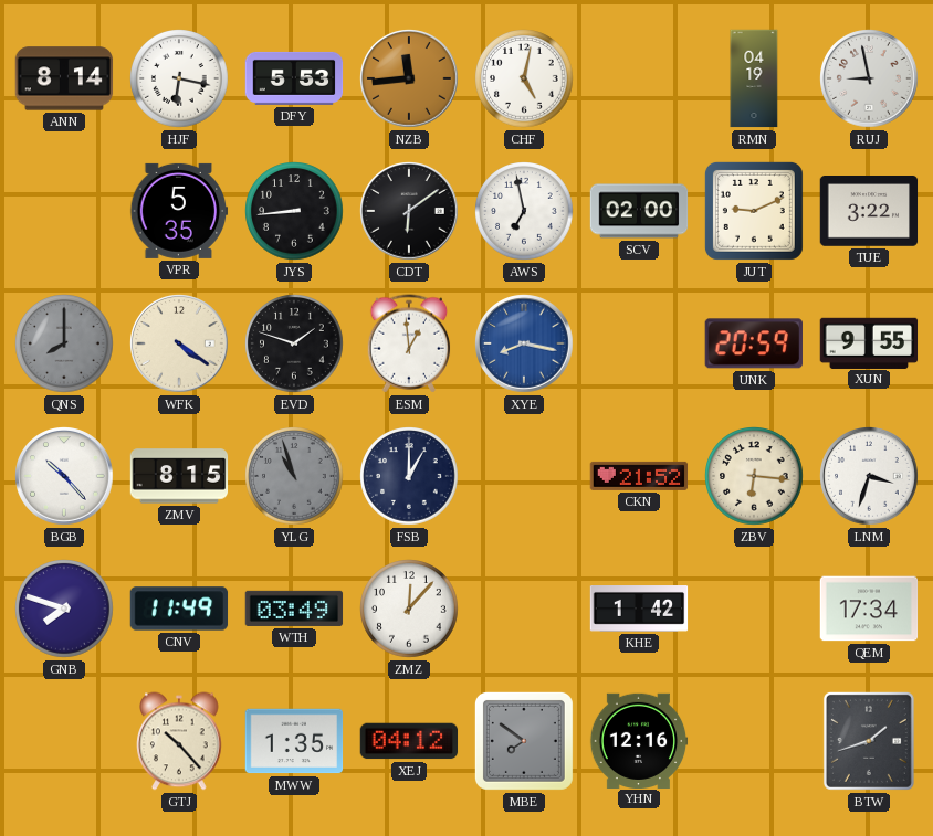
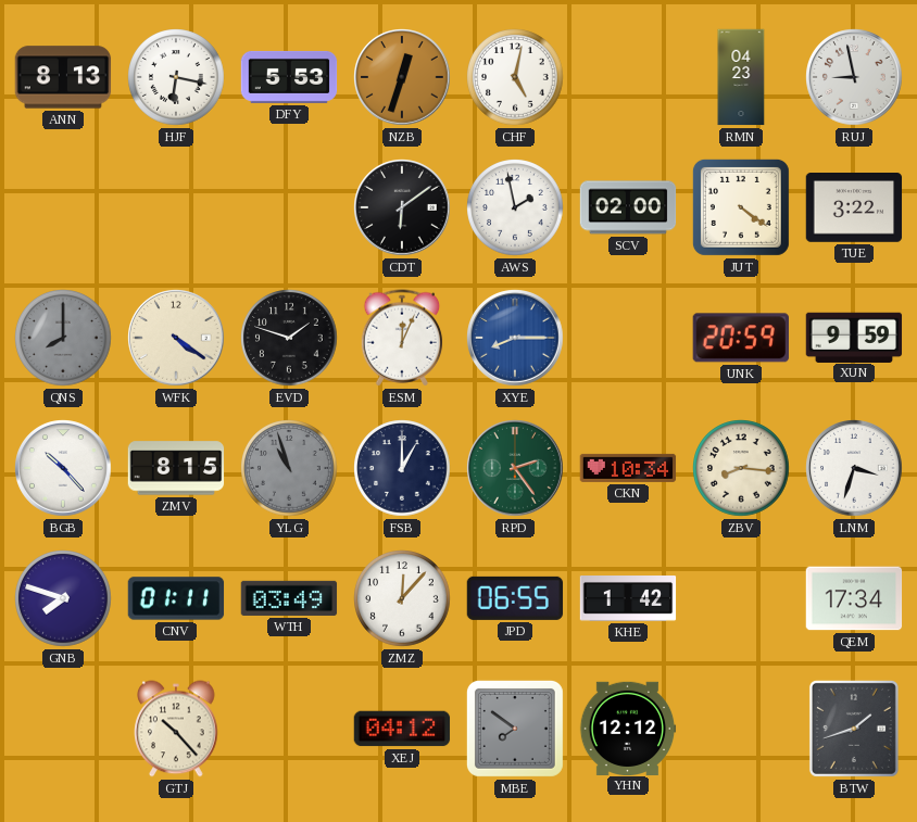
ANN: 8:14 -> 8:13
NZB: 11:44 -> 12:33
RMN: 04:19 -> 04:23
VPR: 5:35 -> none
JYS: 8:44 -> none
AWS: 6:58 -> 1:58
JUT: 9:11 -> 4:21
ESM: 12:59 -> 12:04
XYE: 8:17 -> 8:15
XUN: 9:55 -> 9:59
RPD: none -> 2:24
CKN: 21:52 -> 10:34
ZBV: 6:16 -> 8:16
CNV: 11:49 -> 01:11
JPD: none -> 06:55
MWW: 1:35 -> none
YHN: 12:16 -> 12:12
